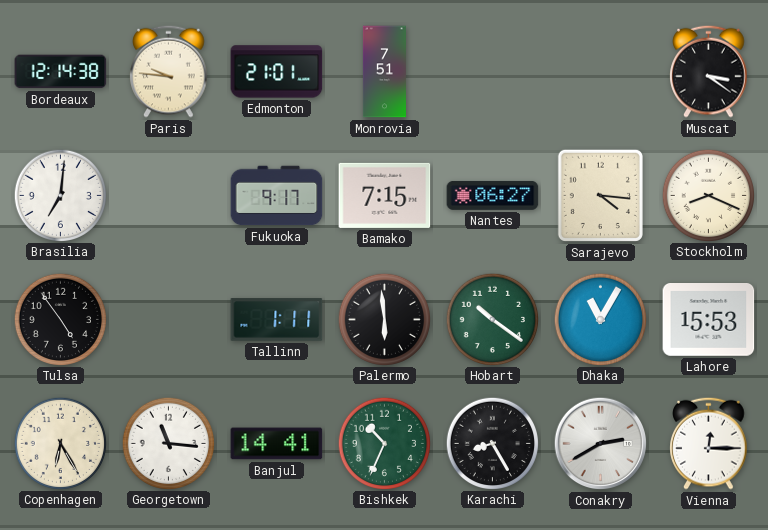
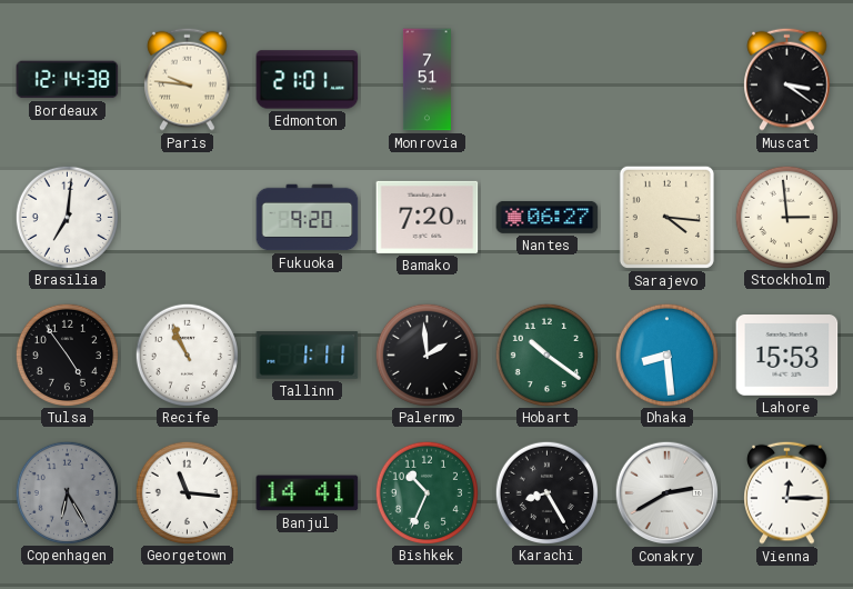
Fukuoka: 9:17 -> 9:20
Bamako: 7:15 -> 7:20
Stockholm: 8:19 -> 2:59
Recife: none -> 10:56
Palermo: 5:59 -> 1:59
Dhaka: 11:05 -> 8:29
Copenhagen dial: cream -> grey
